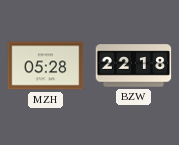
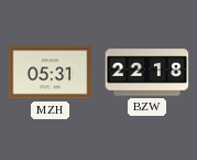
MZH: 05:28 -> 05:31
